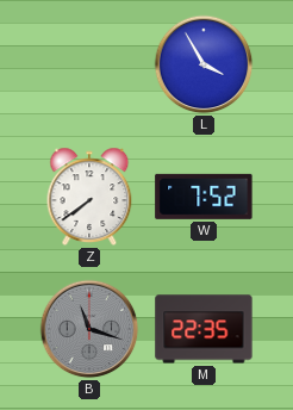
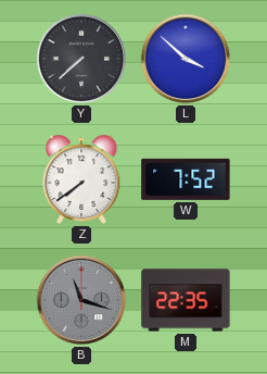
Y: none -> 7:38
L: 3:55 -> 3:52
